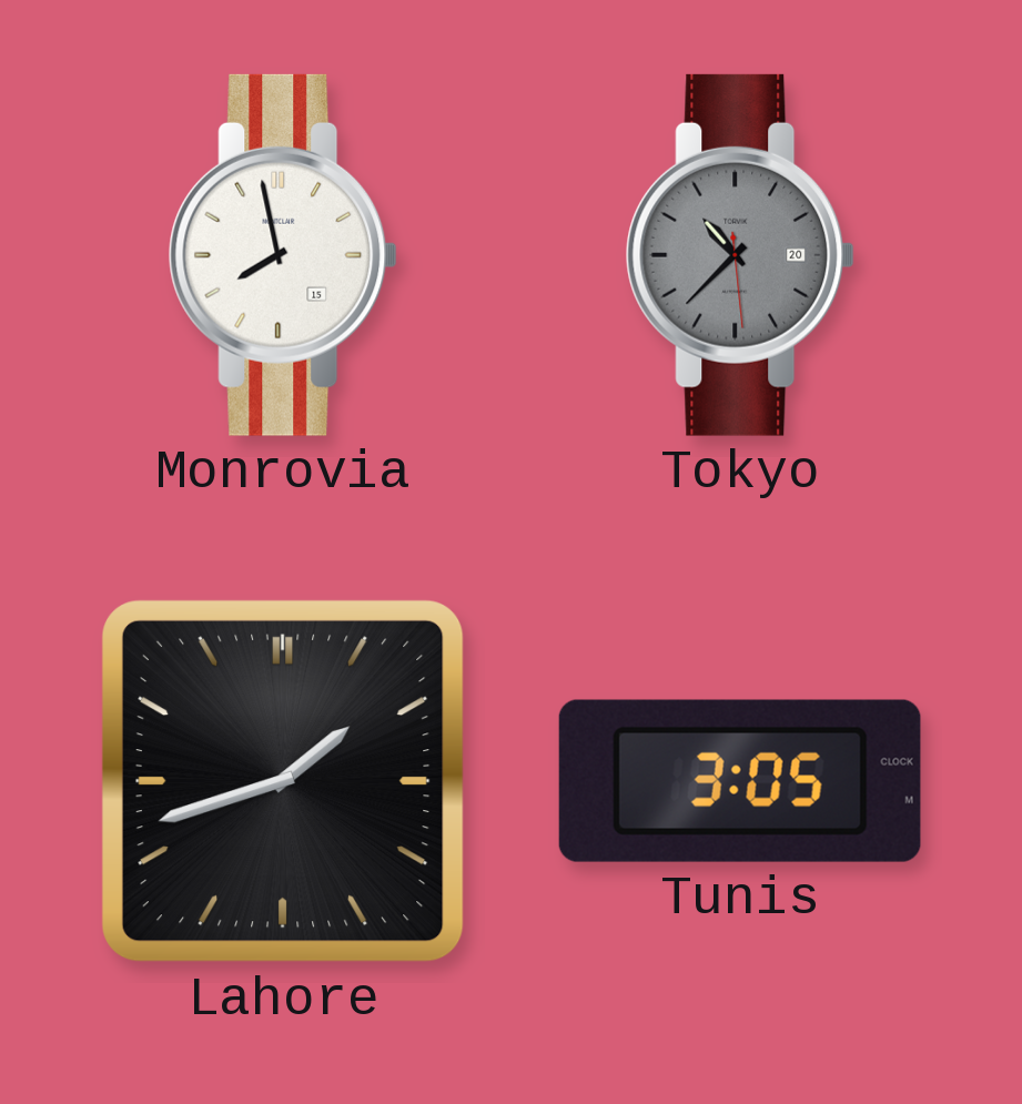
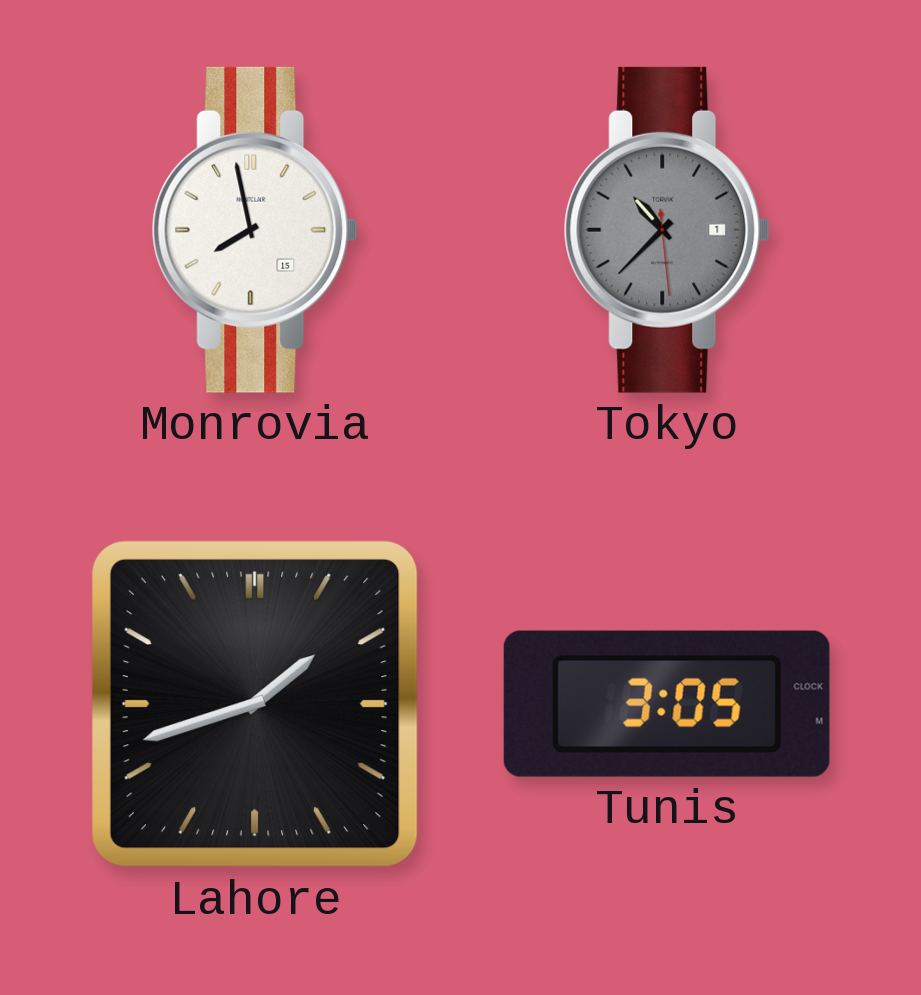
Tokyo date: 20 -> 1
